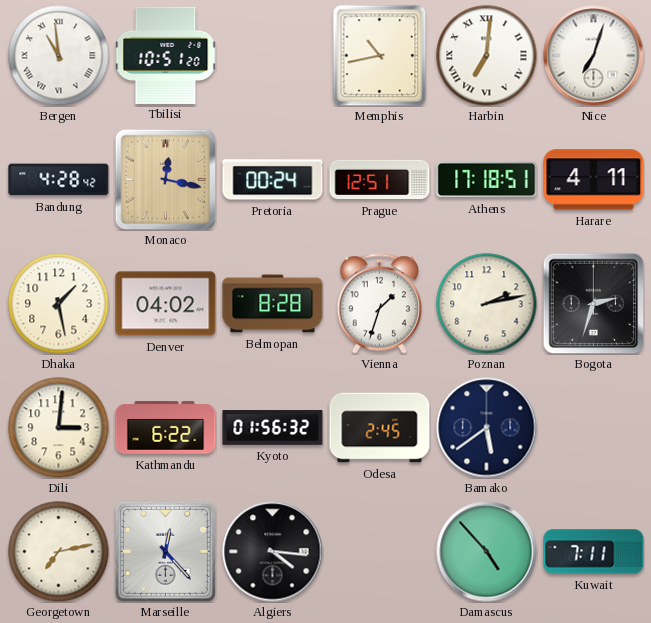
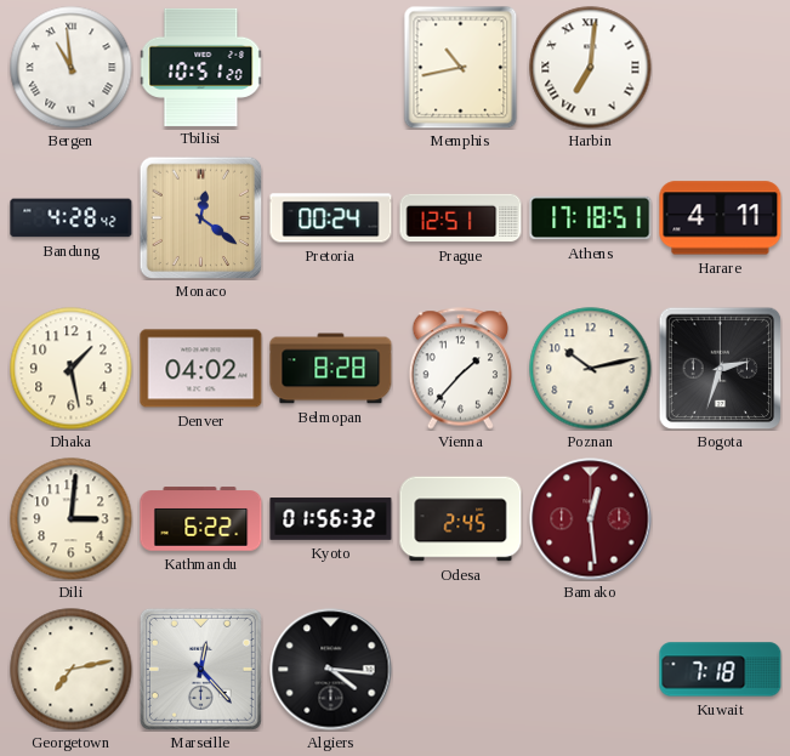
Nice: 7:03 -> none
Monaco: 12:17 -> 12:21
Vienna: 1:33 -> 1:37
Poznan: 2:13 -> 10:13
Bamako: 5:39 -> 12:29
Bamako dial: navy -> burgundy
Damascus: 4:53 -> none
Kuwait: 7:11 -> 7:18
